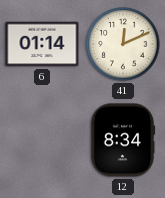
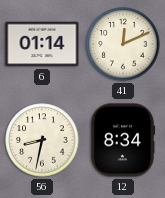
56: none -> 8:32
